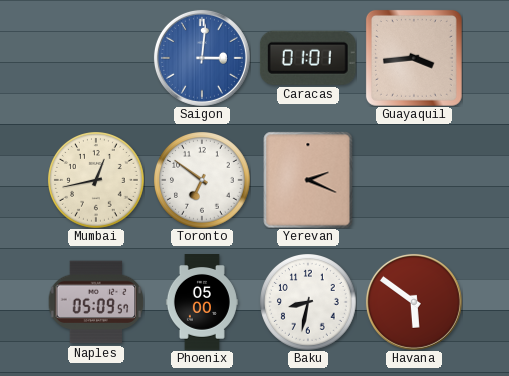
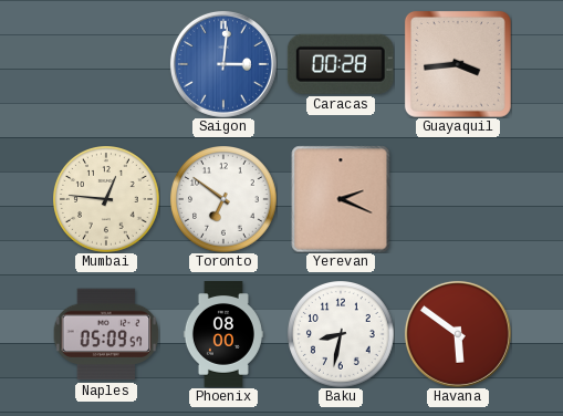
Caracas: 01:01 -> 00:28
Mumbai: 12:43 -> 12:46
Phoenix: 05:00 -> 08:00
